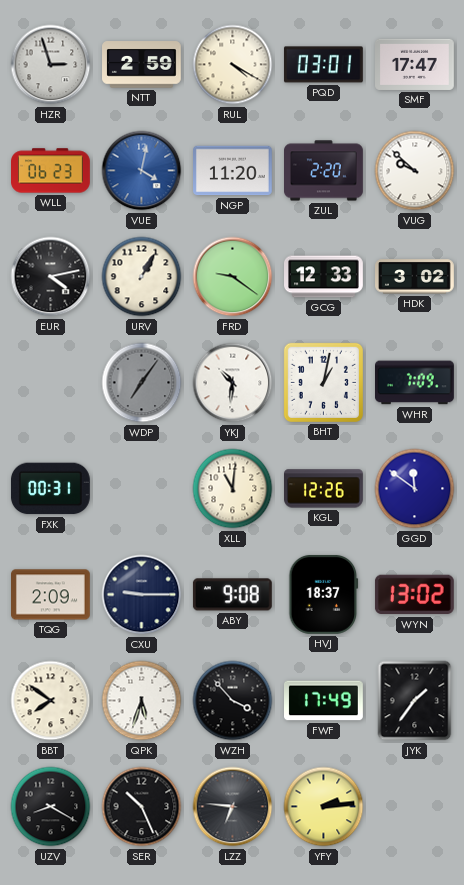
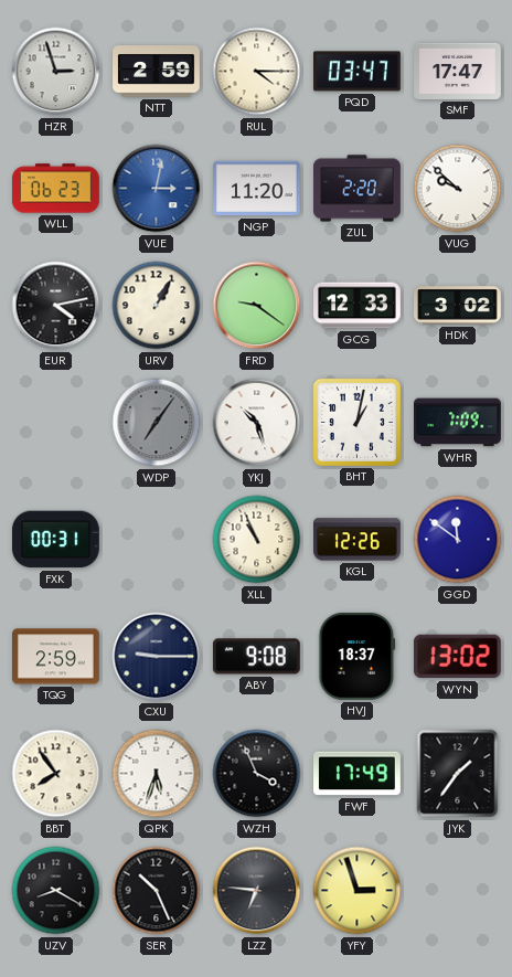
RUL: 4:20 -> 4:15
PQD: 03:01 -> 03:47
VUE: 4:02 -> 3:02
YKJ: 10:31 -> 10:27
XLL: 11:01 -> 10:56
TQG: 2:09 -> 2:59
BBT: 7:51 -> 7:54
WZH: 3:53 -> 3:56
YFY: 2:14 -> 2:57
